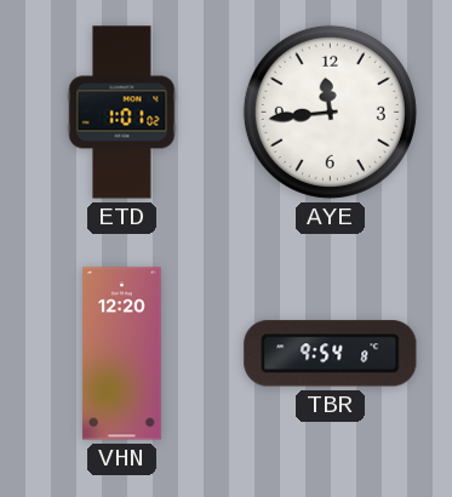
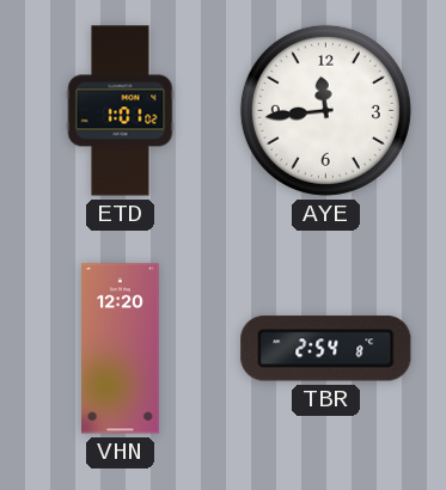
TBR: 9:54 -> 2:54
